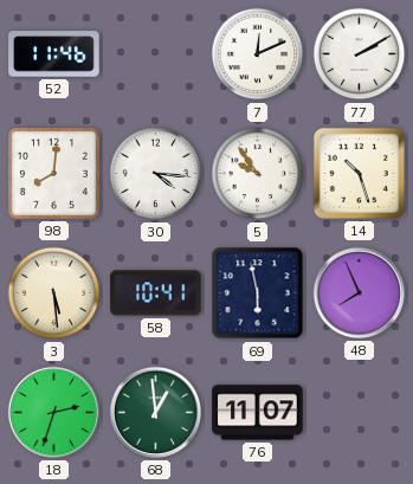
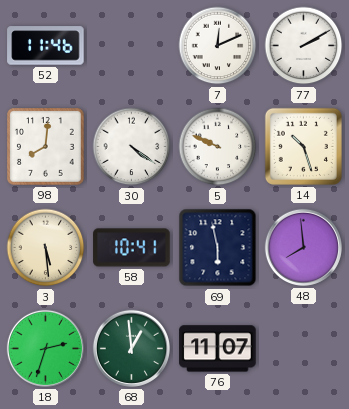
30: 4:16 -> 4:21
5: 9:54 -> 9:49
48: 7:56 -> 7:59
